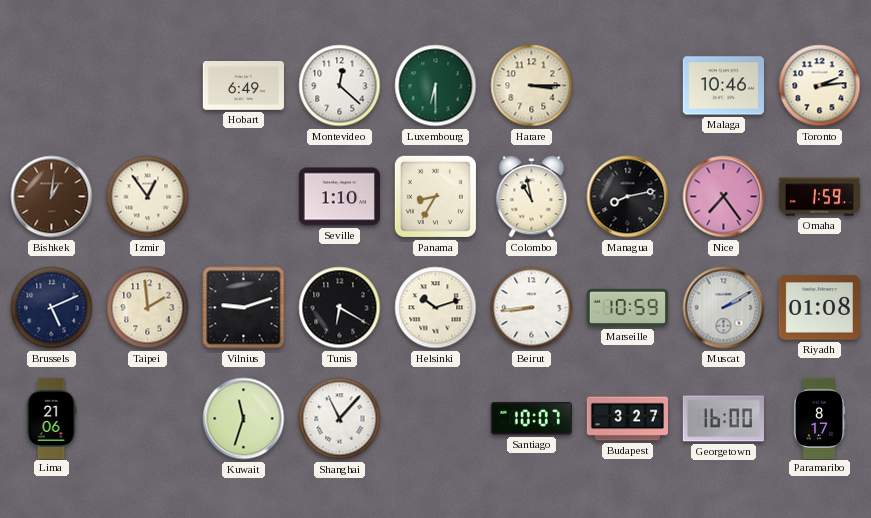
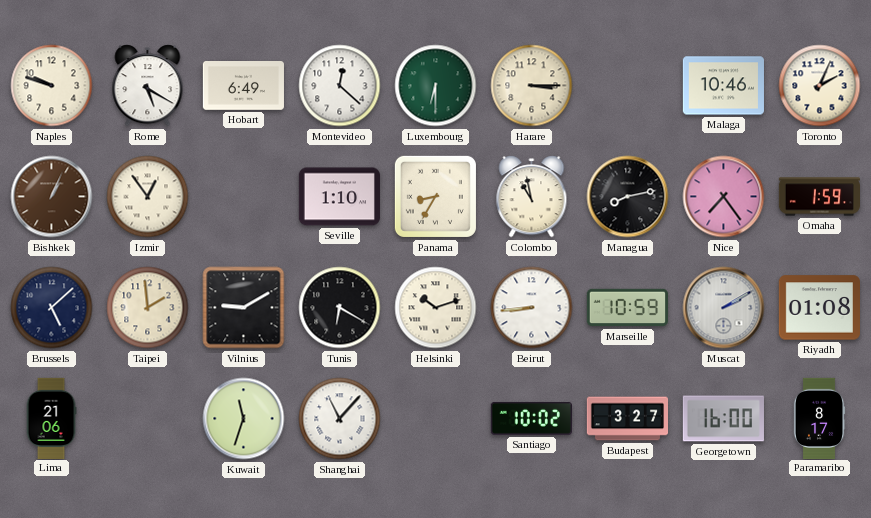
Naples: none -> 9:48
Rome: none -> 5:20
Toronto: 2:14 -> 2:04
Bishkek: 1:01 -> 1:04
Brussels: 5:11 -> 5:08
Vilnius: 9:12 -> 9:10
Santiago: 10:07 -> 10:02
